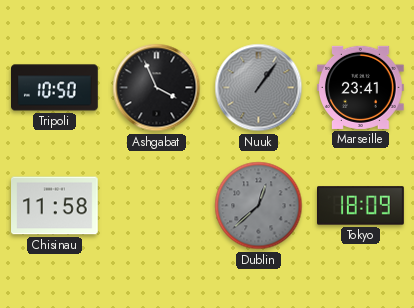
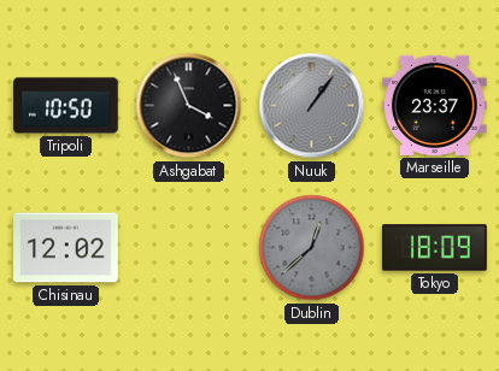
Marseille: 23:41 -> 23:37
Chisinau: 11:58 -> 12:02
